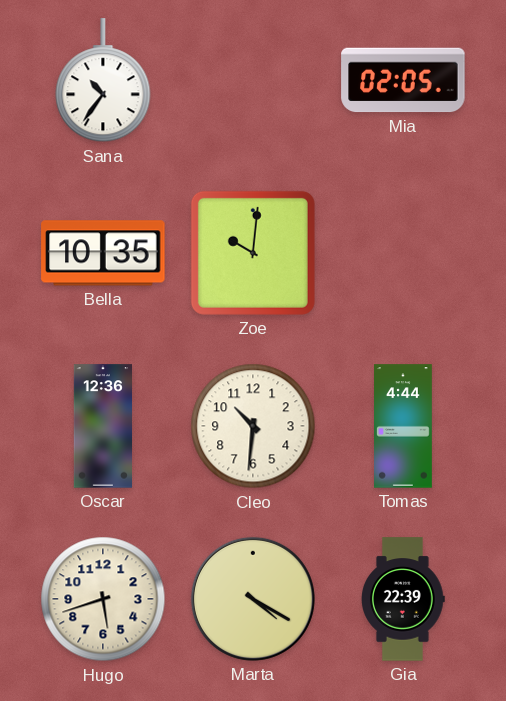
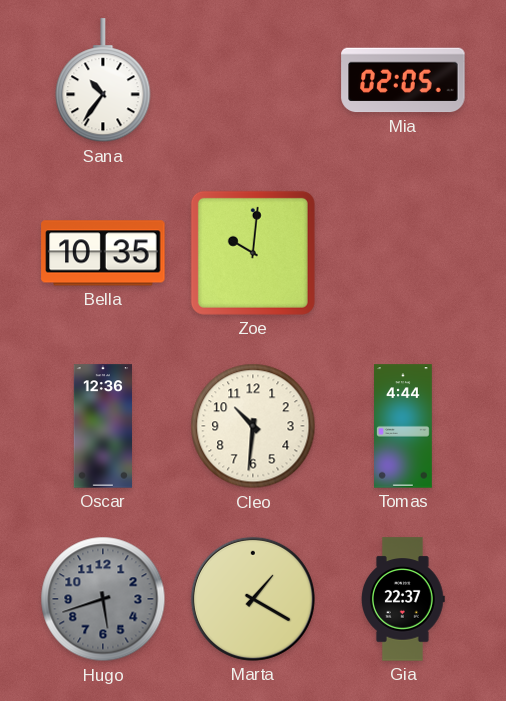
Hugo dial: cream -> grey
Marta: 4:20 -> 1:20
Gia: 22:39 -> 22:37
